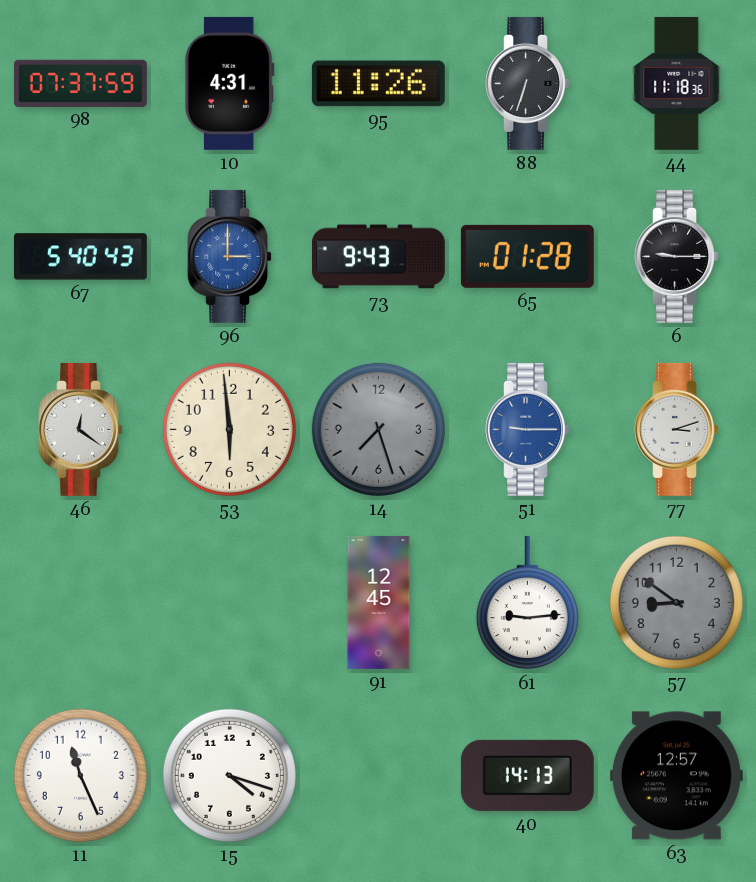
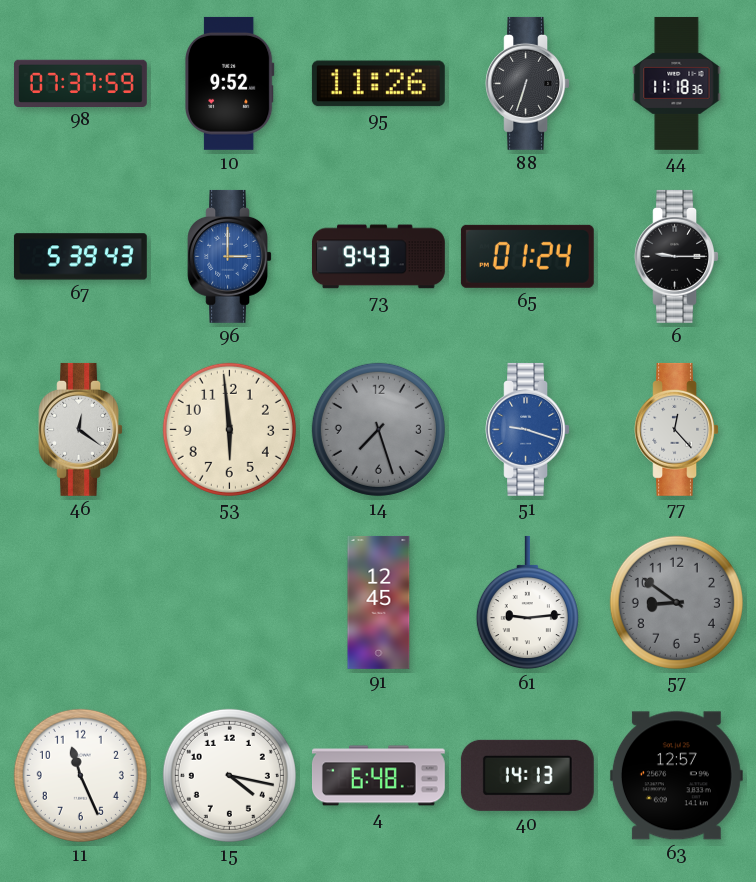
10: 4:31 -> 9:52
67: 5:40 -> 5:39
65: 01:28 -> 01:24
51: 9:15 -> 9:18
77: 3:12 -> 12:23
15: 4:18 -> 4:17
4: none -> 6:48
